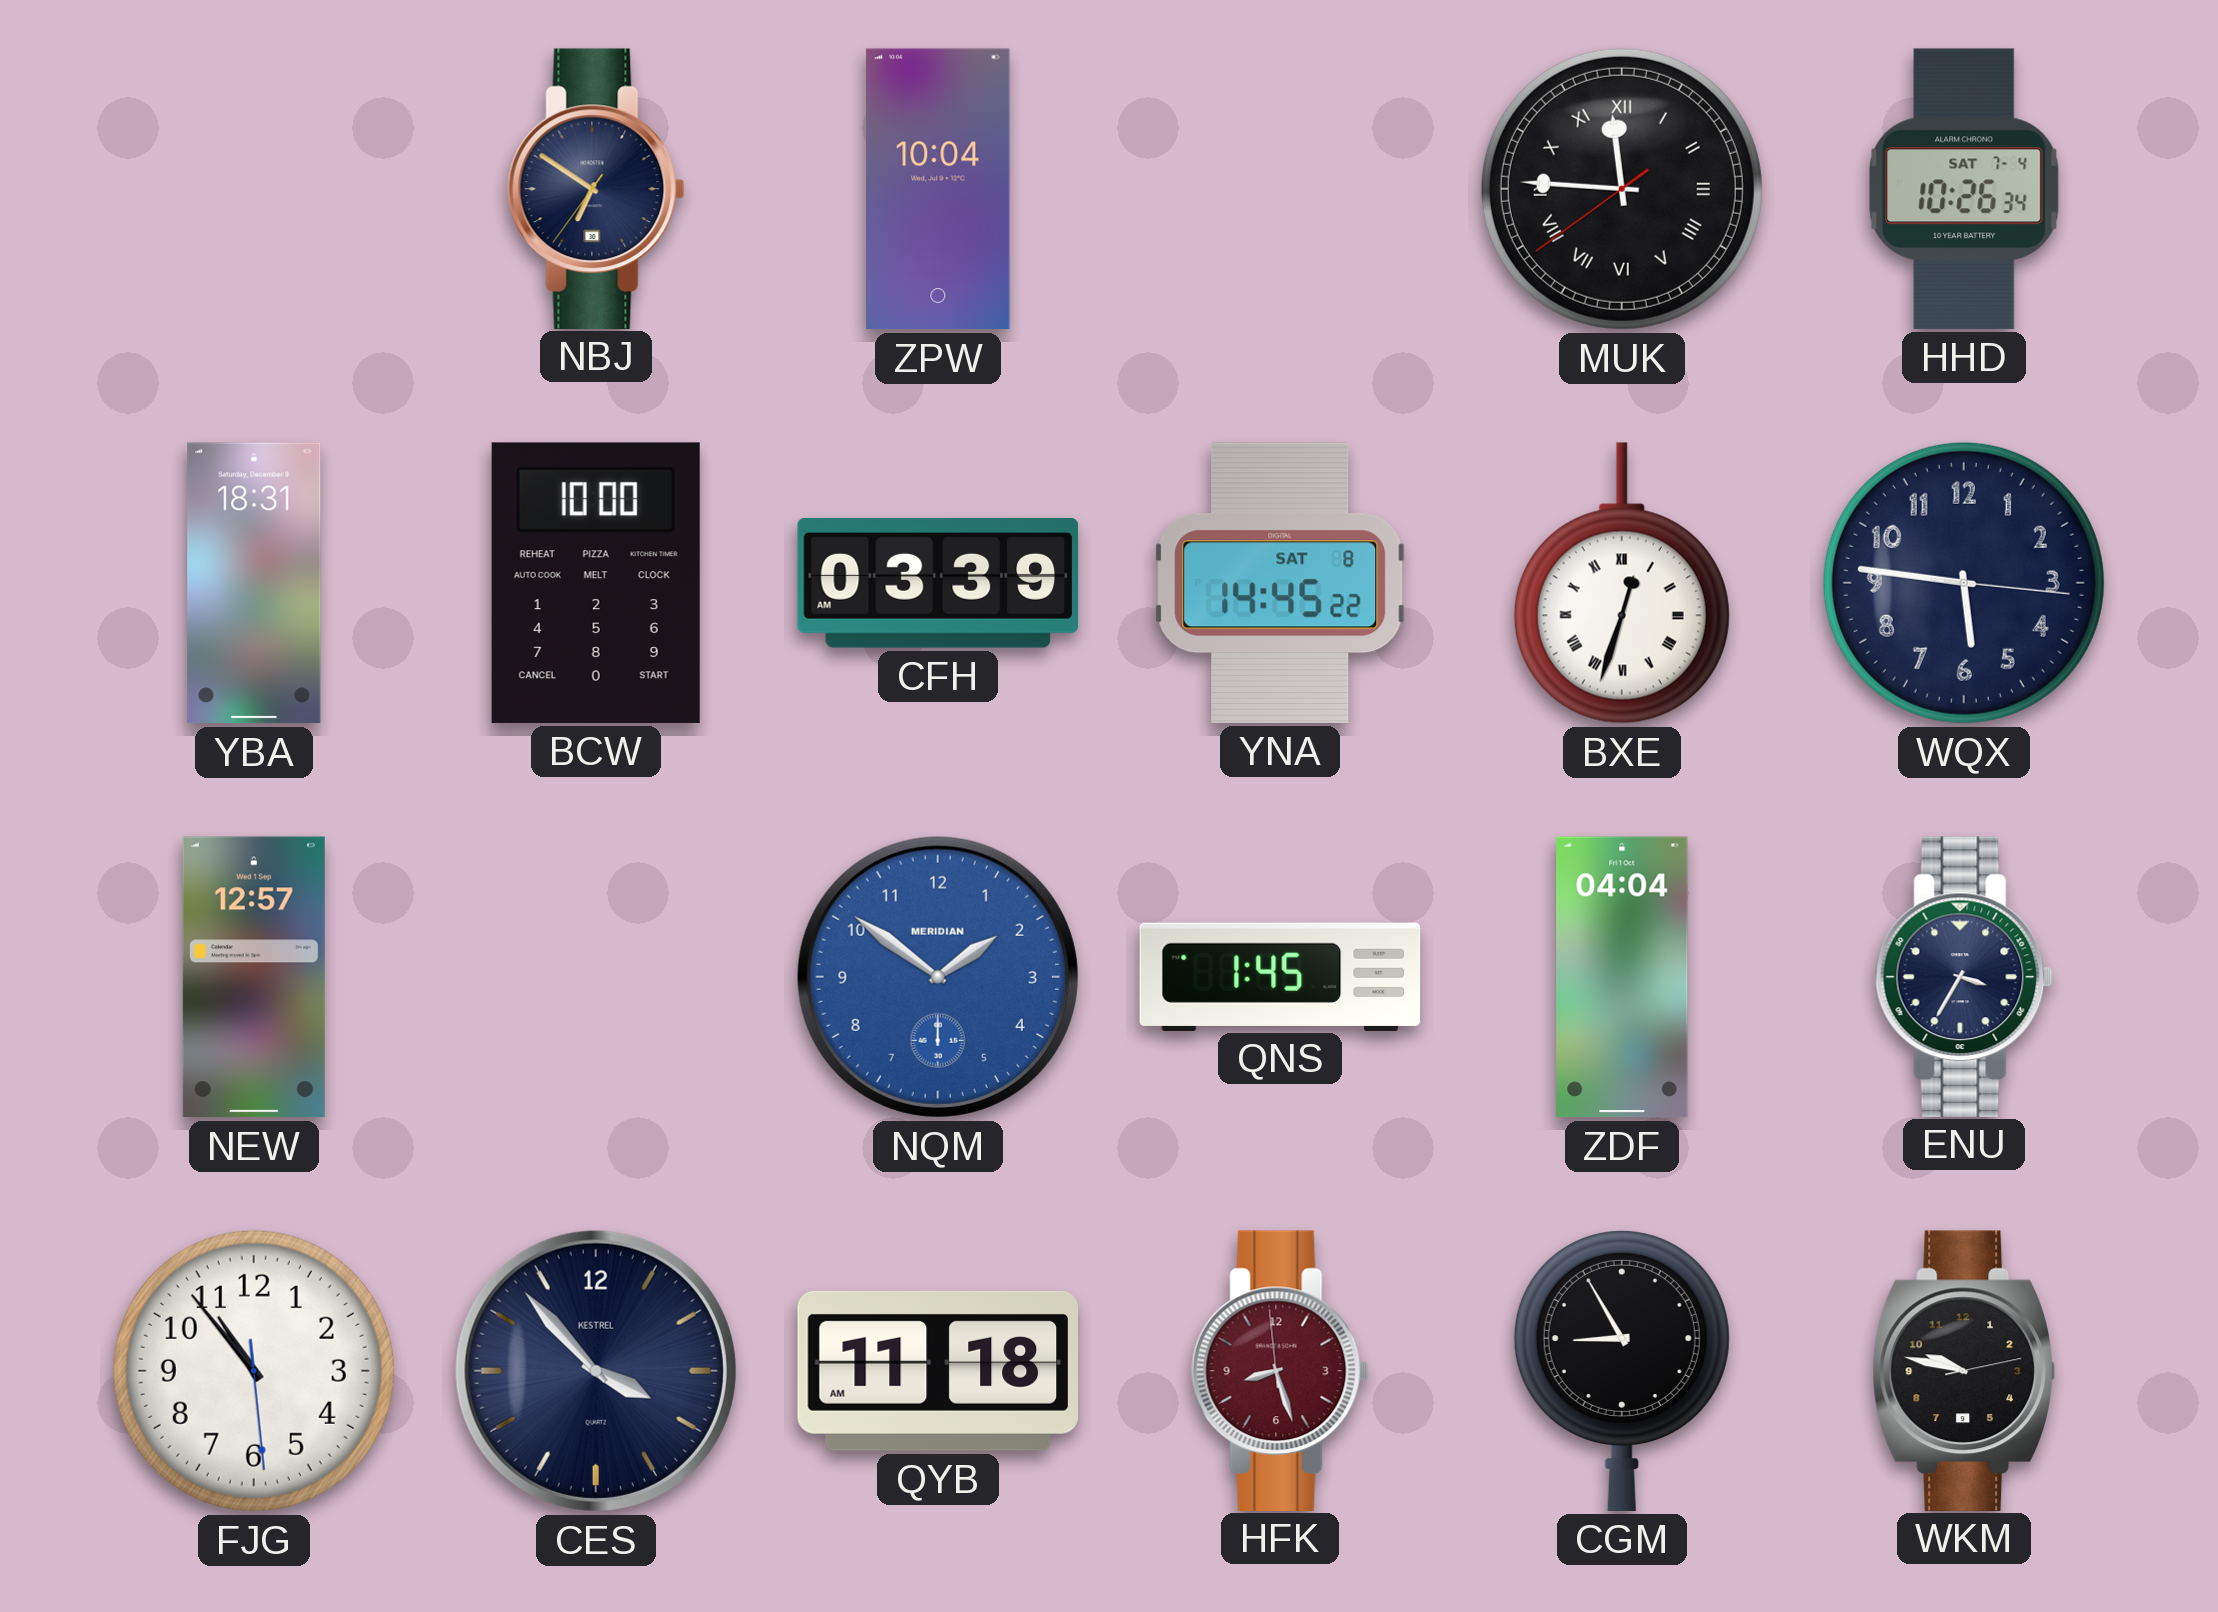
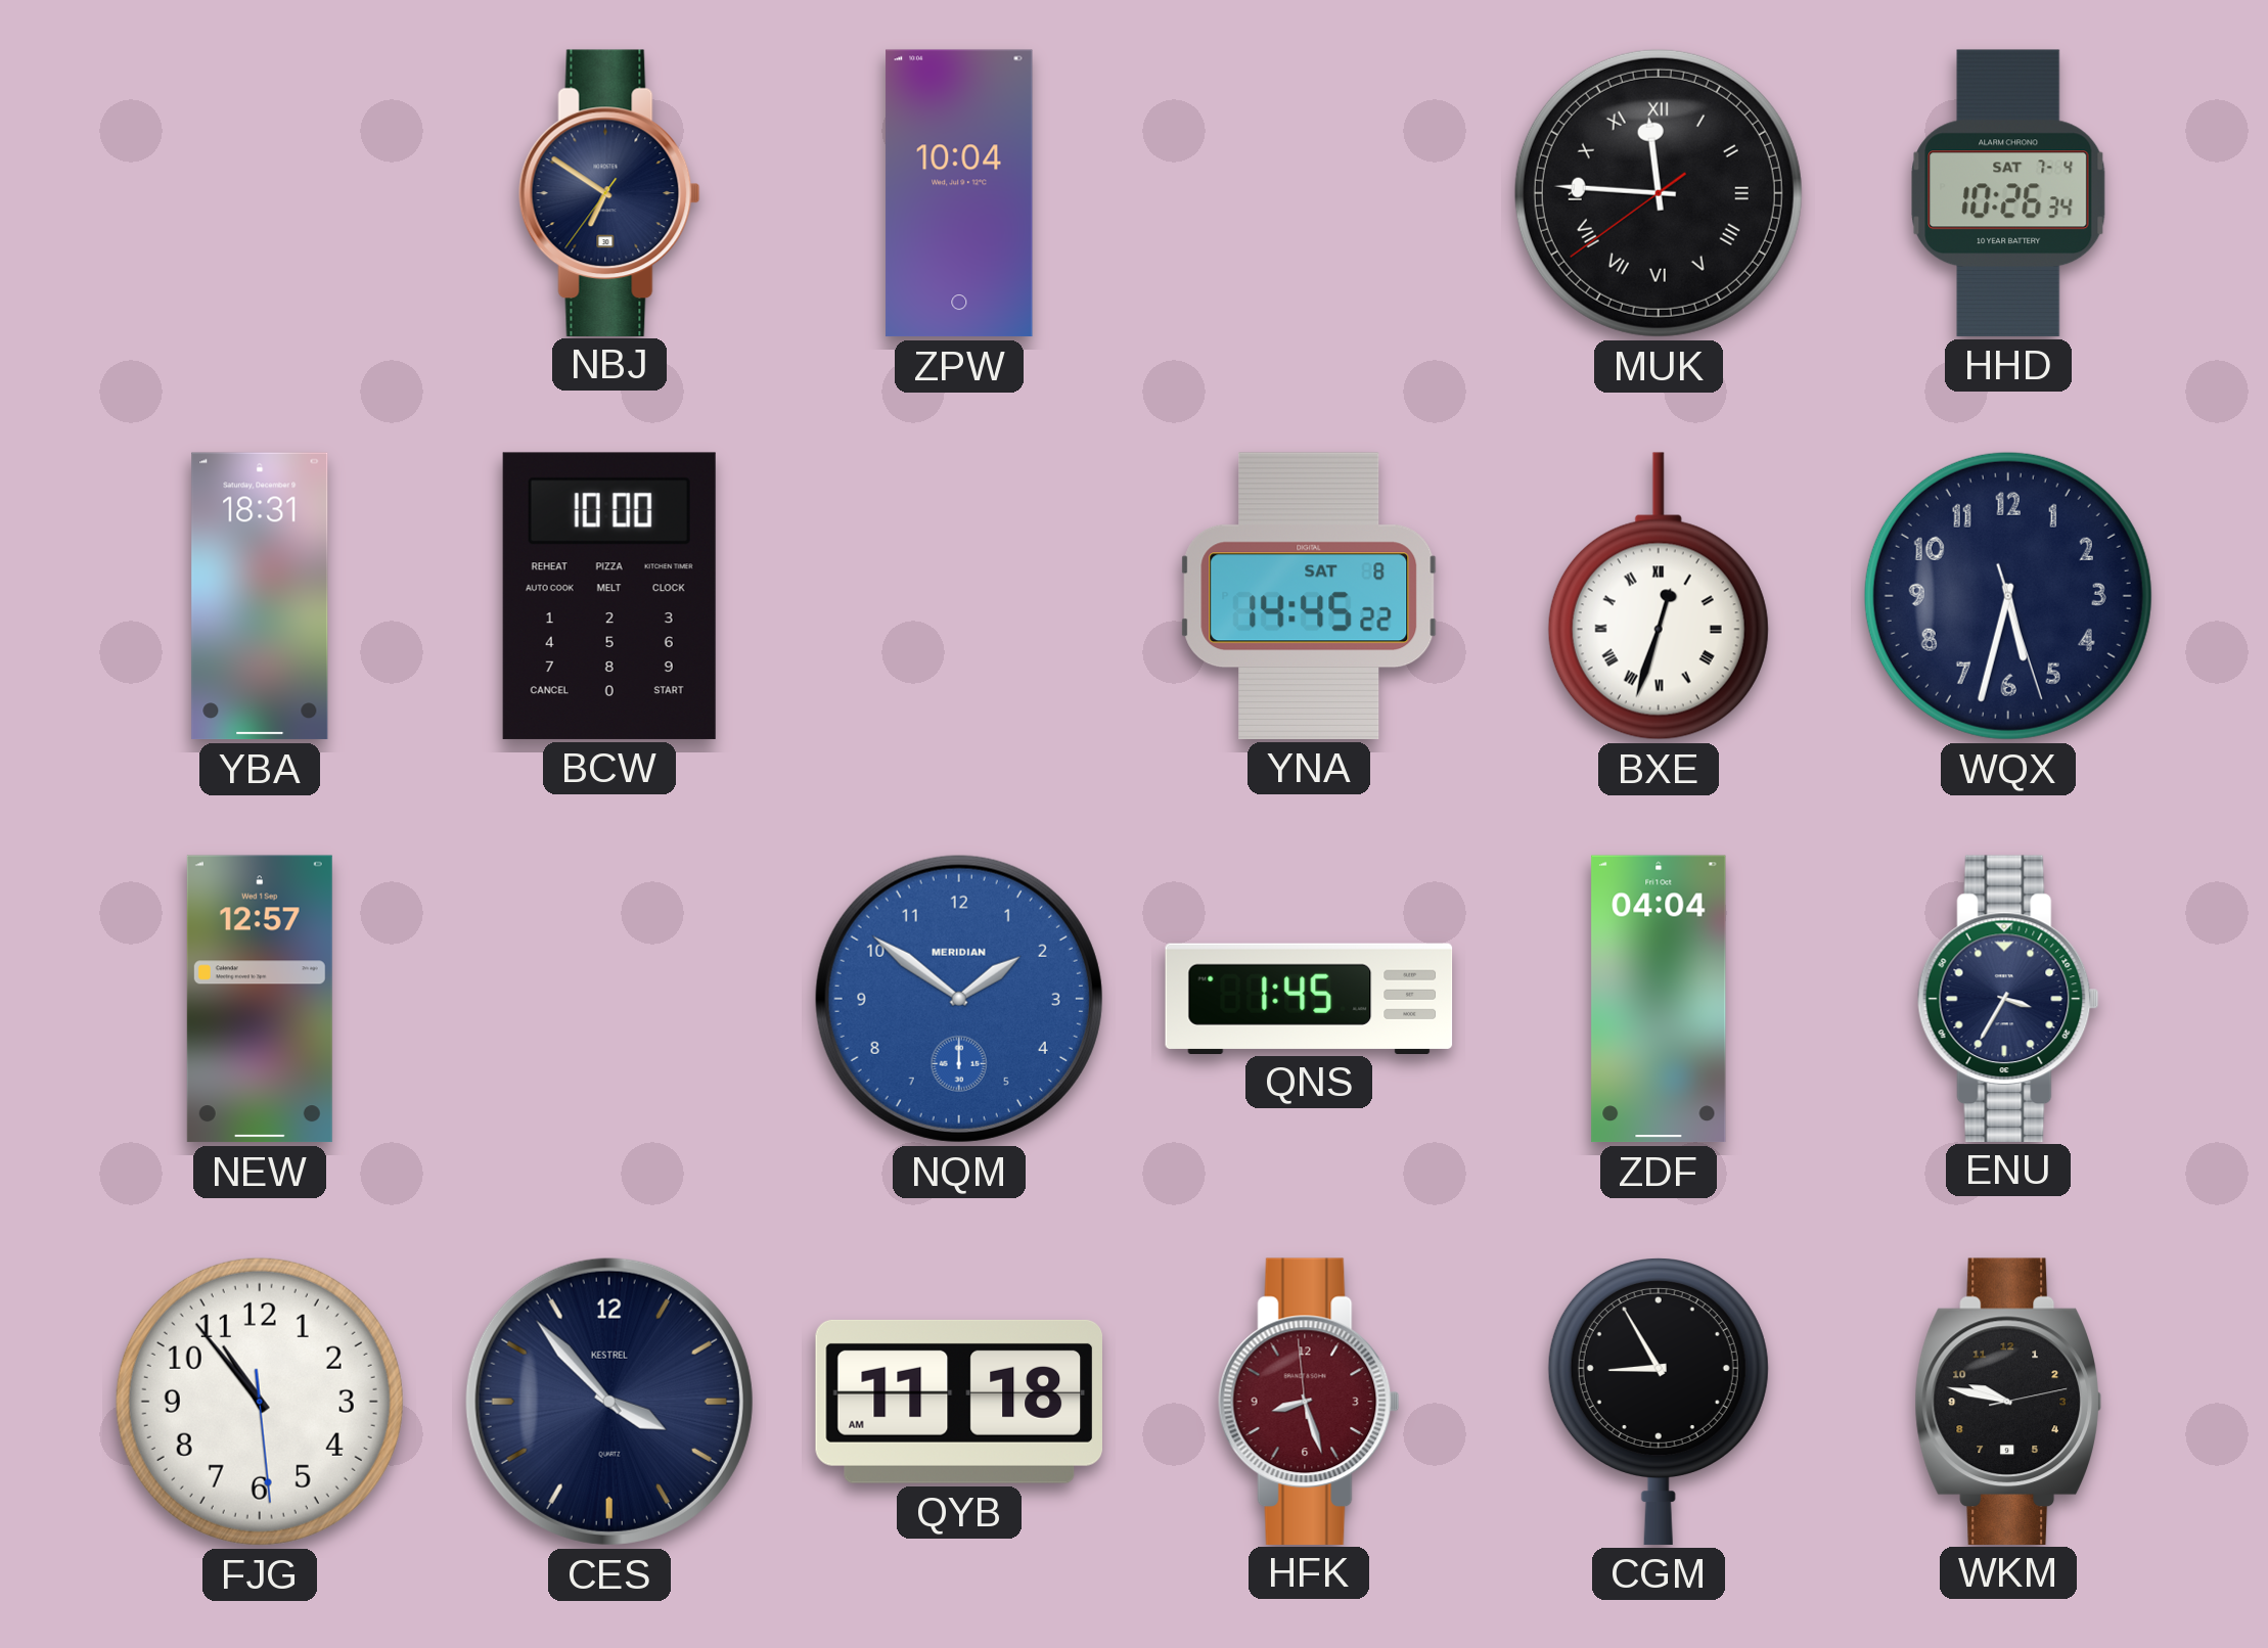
CFH: 03:39 -> none
WQX: 5:46 -> 5:32
